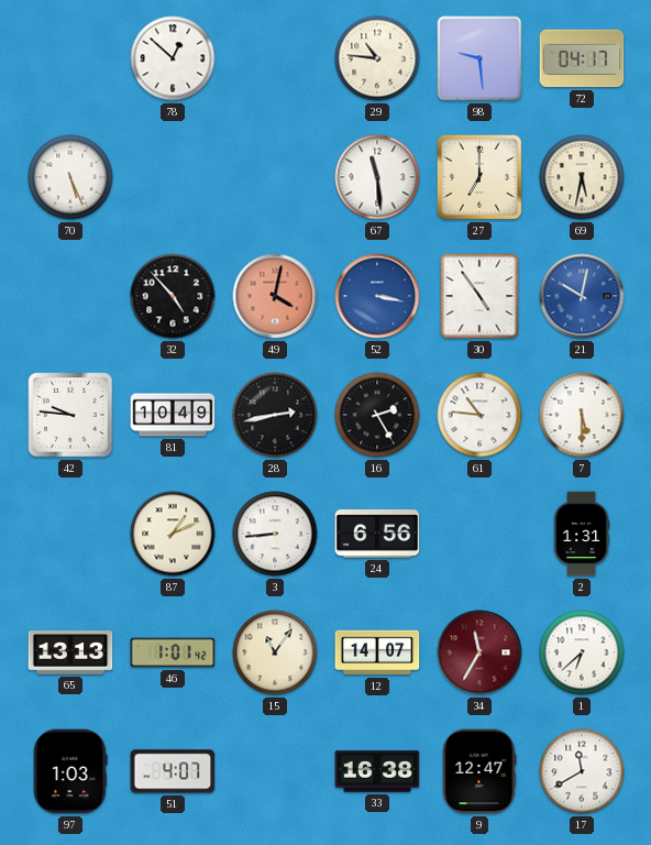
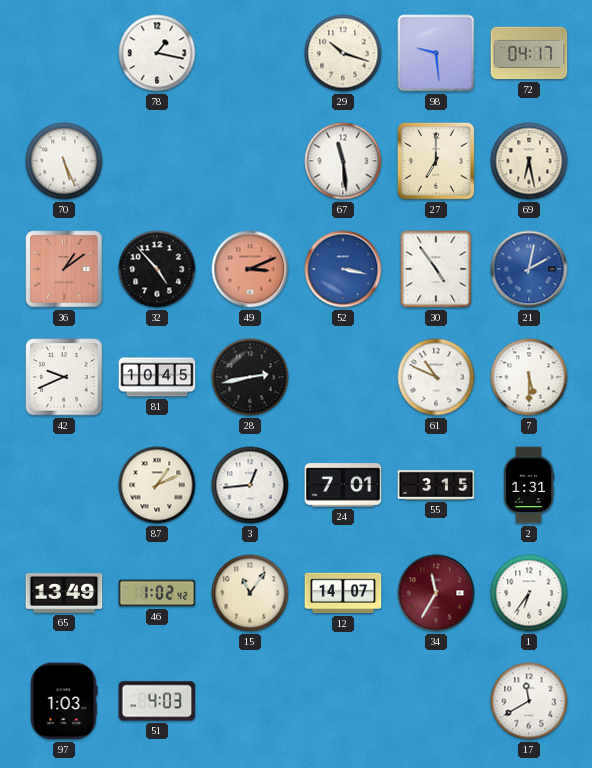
78: 12:52 -> 1:17
29: 10:46 -> 10:18
69: 5:32 -> 6:28
36: none -> 1:09
49: 4:02 -> 3:11
21: 10:02 -> 2:02
42: 9:46 -> 9:41
81: 10:49 -> 10:45
16: 2:25 -> none
61: 10:46 -> 10:49
3: 8:44 -> 12:44
24: 6:56 -> 7:01
55: none -> 3:15
65: 13:13 -> 13:49
46: 1:01 -> 1:02
1: 6:38 -> 6:36
51: 4:07 -> 4:03
33: 16:38 -> none
9: 12:47 -> none
